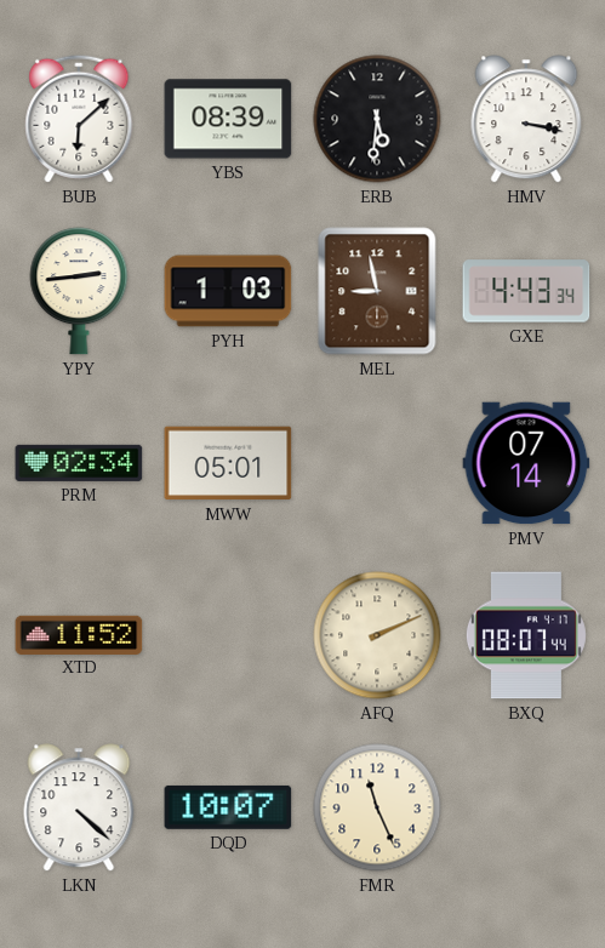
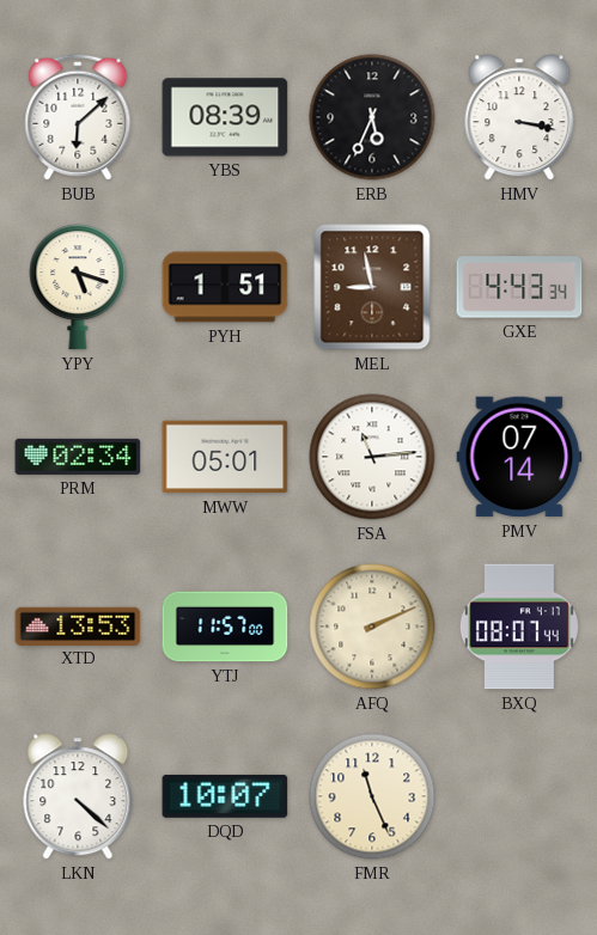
ERB: 5:31 -> 5:34
YPY: 2:44 -> 5:18
PYH: 1:03 -> 1:51
FSA: none -> 11:14
XTD: 11:52 -> 13:53
YTJ: none -> 11:57
